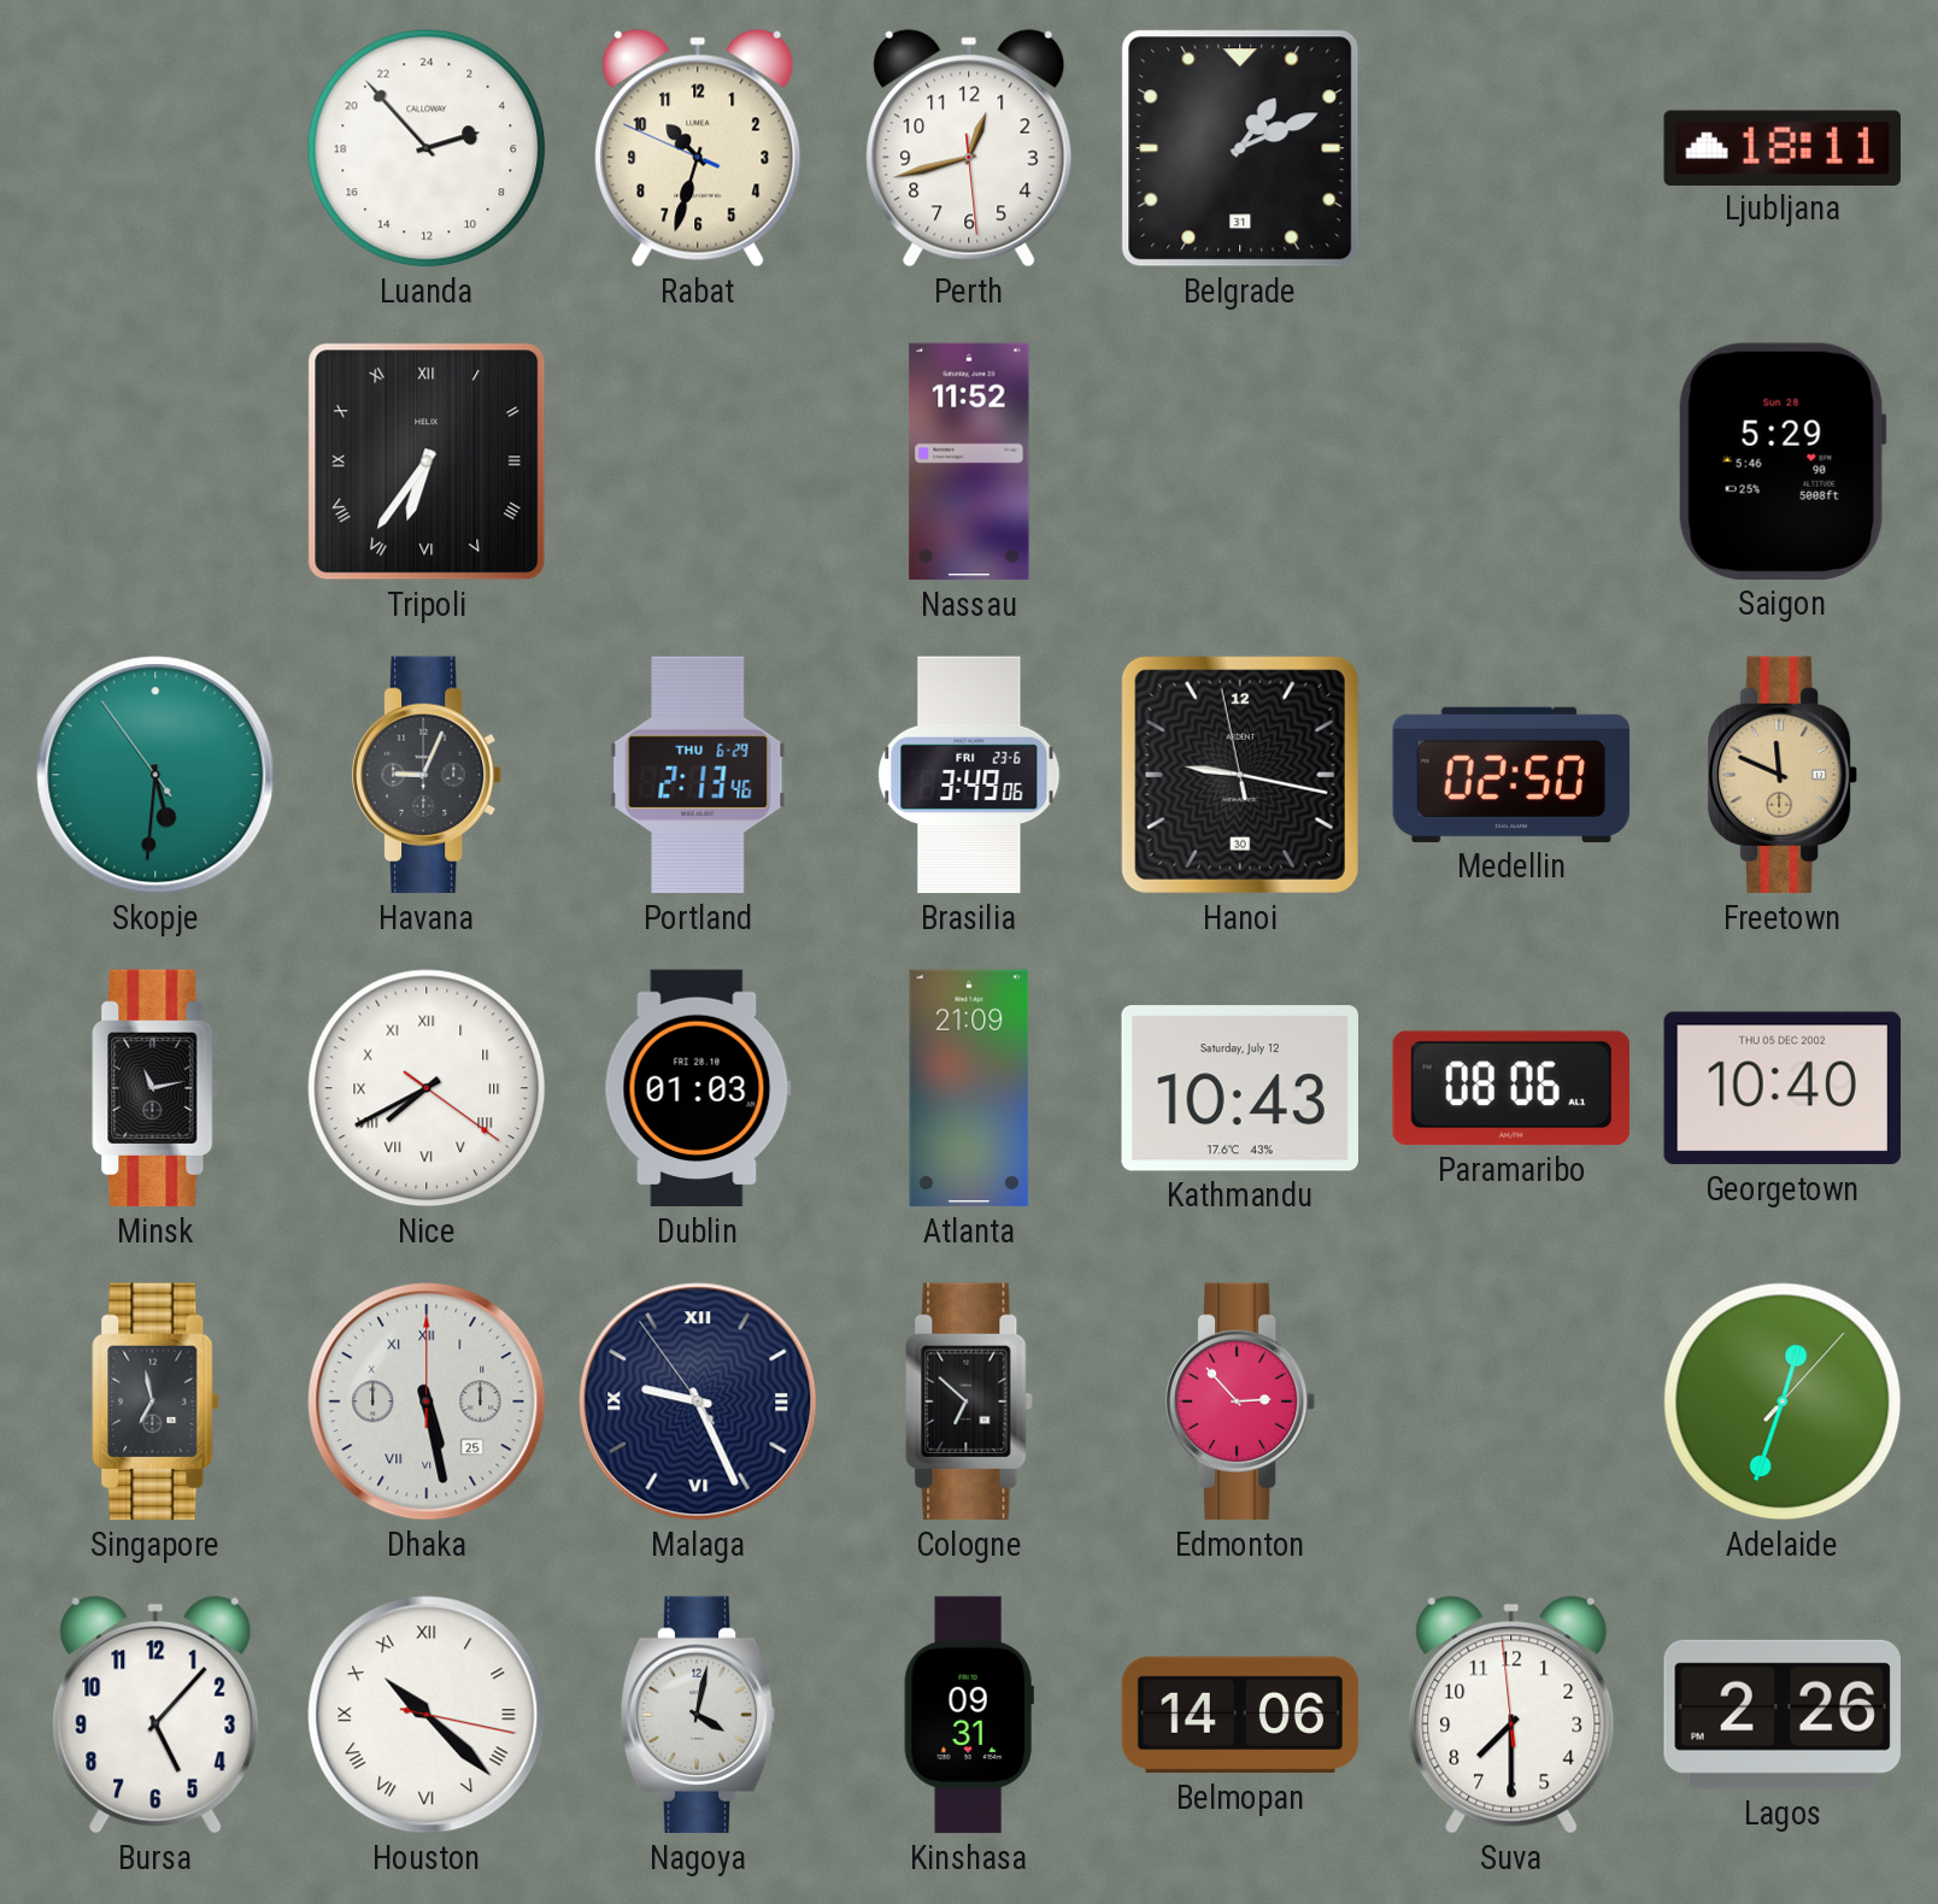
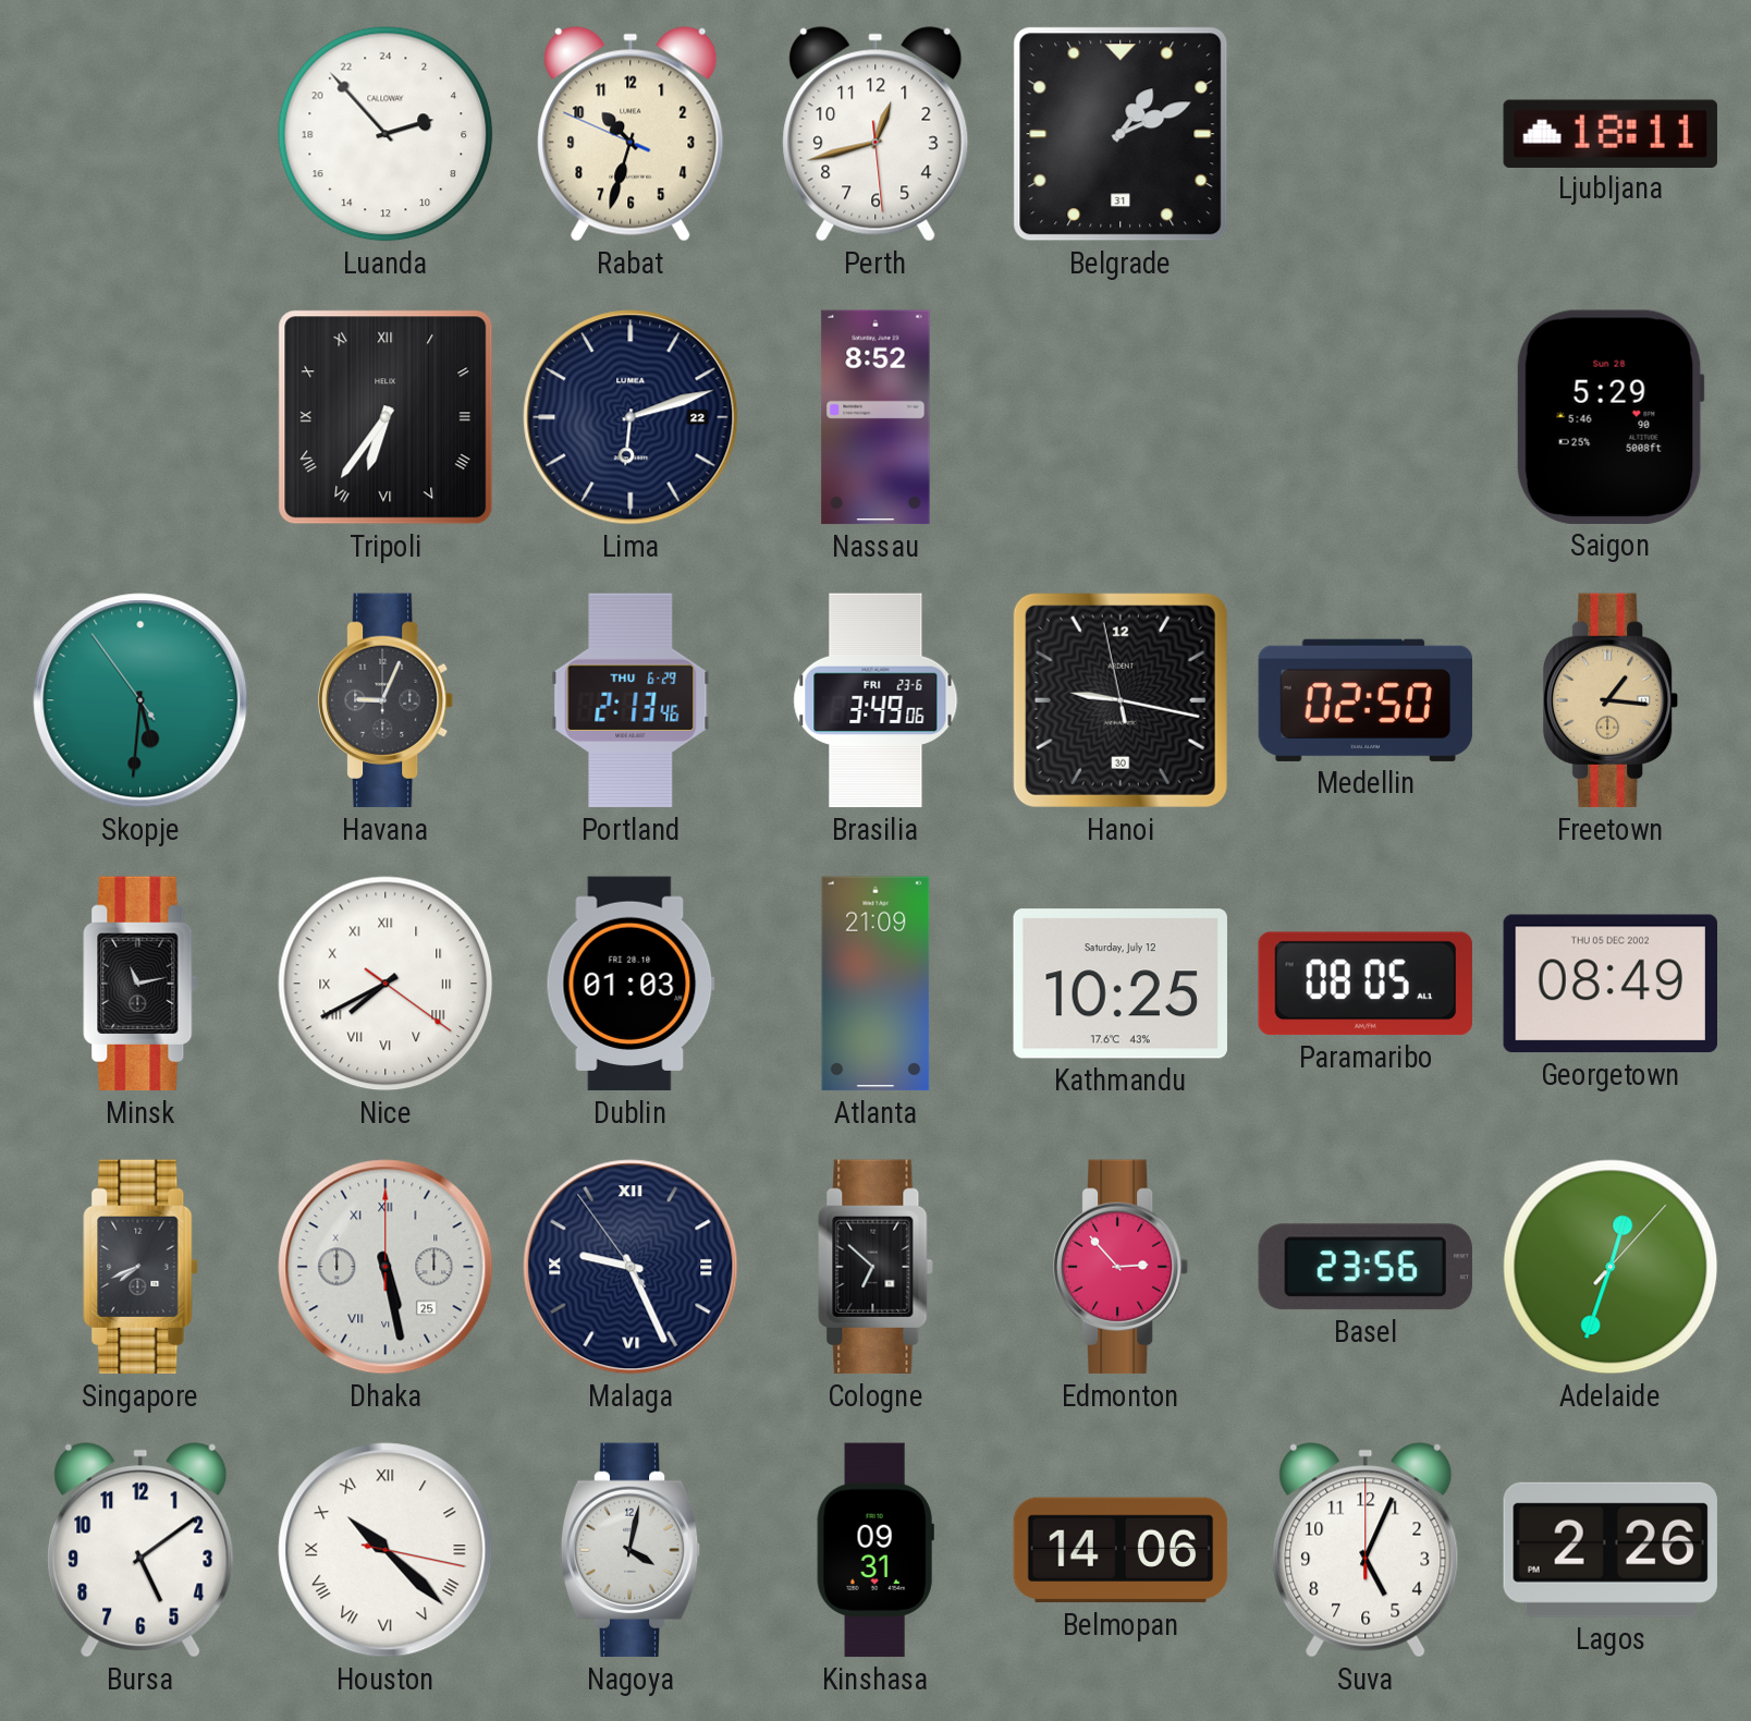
Lima: none -> 6:12
Nassau: 11:52 -> 8:52
Freetown: 11:49 -> 1:16
Kathmandu: 10:43 -> 10:25
Paramaribo: 08:06 -> 08:05
Georgetown: 10:40 -> 08:49
Singapore: 6:58 -> 7:41
Basel: none -> 23:56
Bursa: 5:07 -> 5:09
Suva: 7:29 -> 5:04
